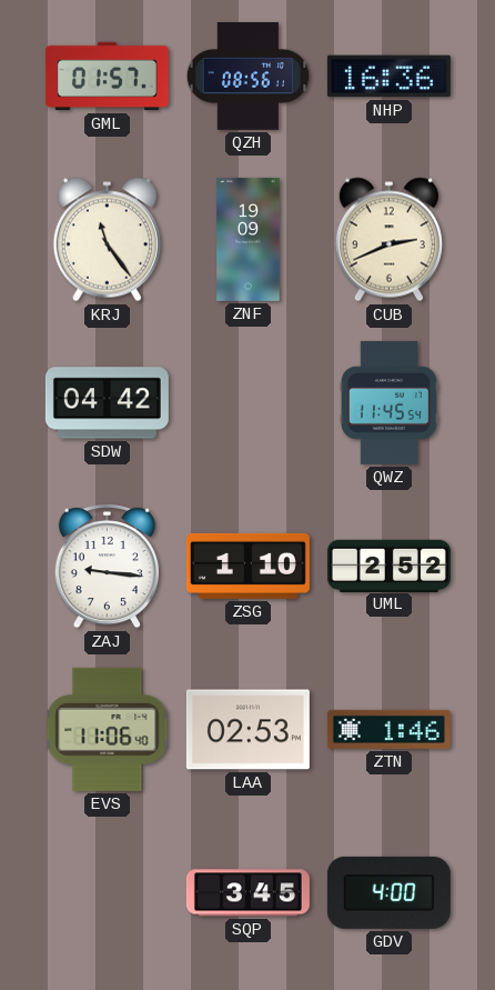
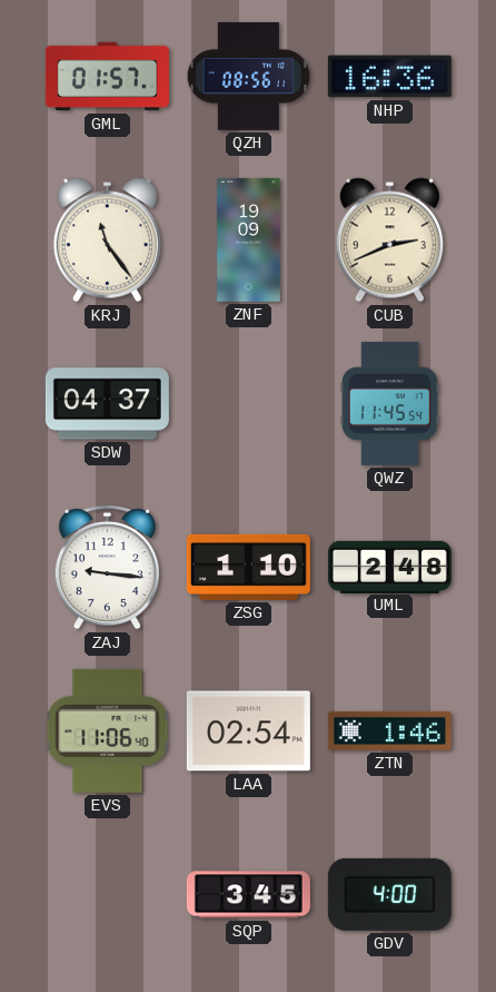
SDW: 04:42 -> 04:37
UML: 2:52 -> 2:48
LAA: 02:53 -> 02:54
